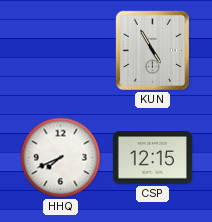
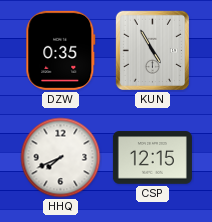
DZW: none -> 0:35
